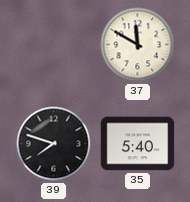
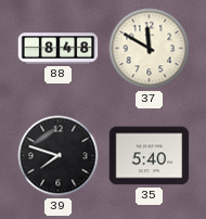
88: none -> 8:48
